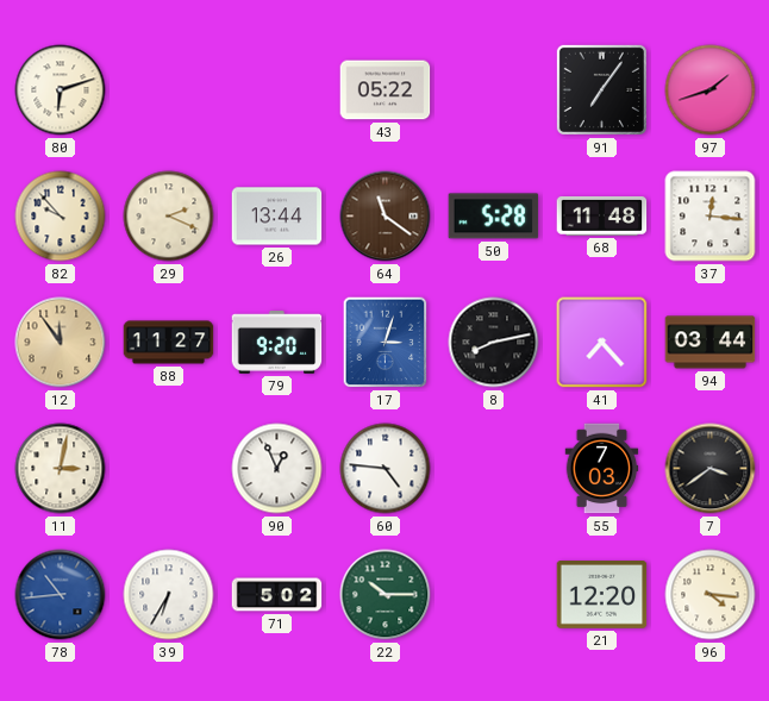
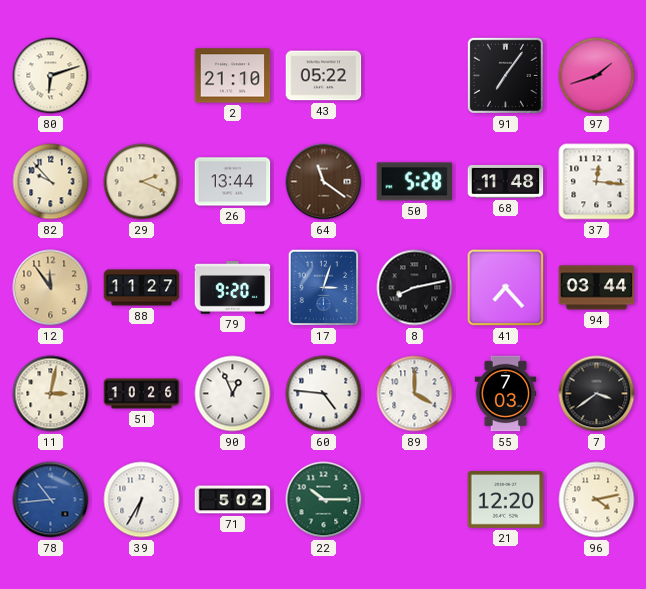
2: none -> 21:10
51: none -> 10:26
89: none -> 4:00
96: 4:16 -> 4:13
